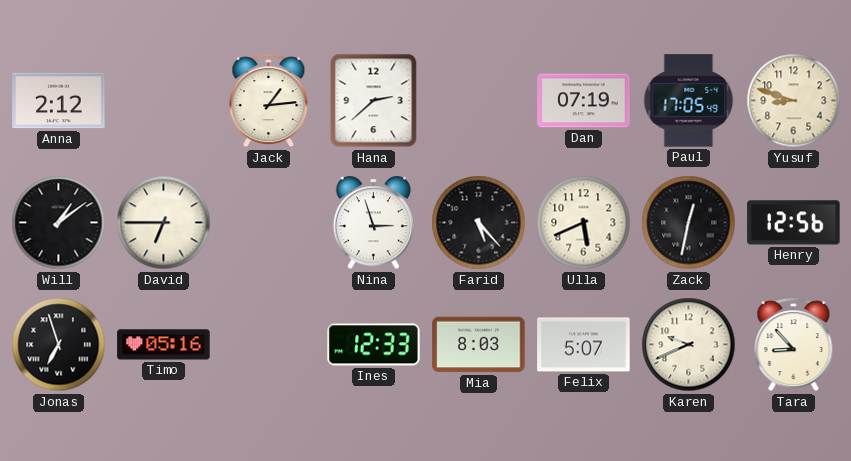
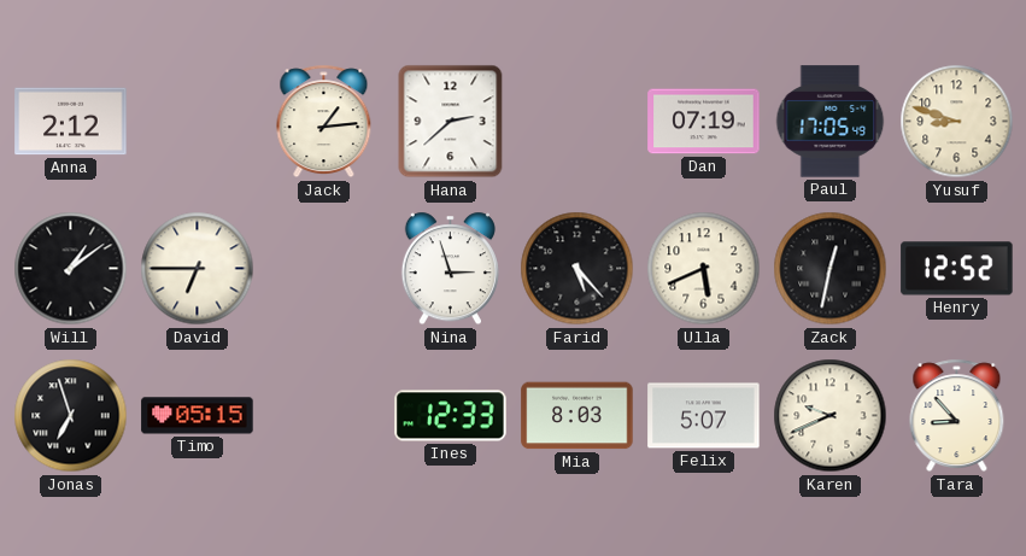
Henry: 12:56 -> 12:52
Timo: 05:16 -> 05:15
